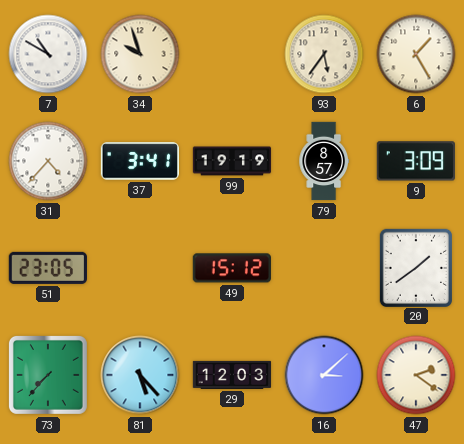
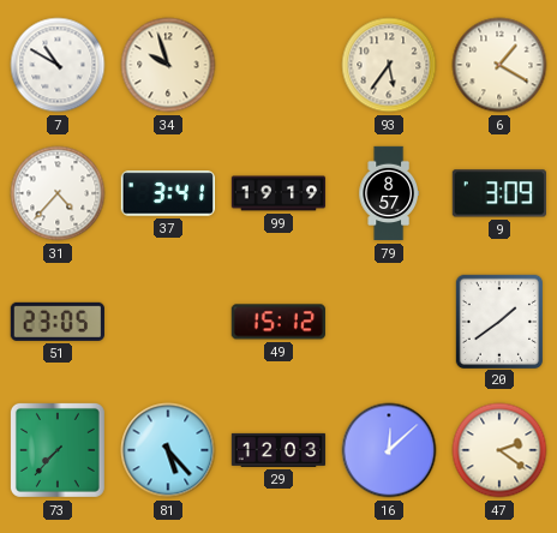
6: 1:25 -> 1:20
16: 3:08 -> 12:08
